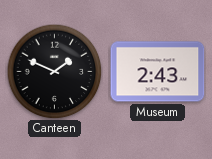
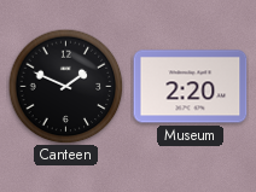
Museum: 2:43 -> 2:20
